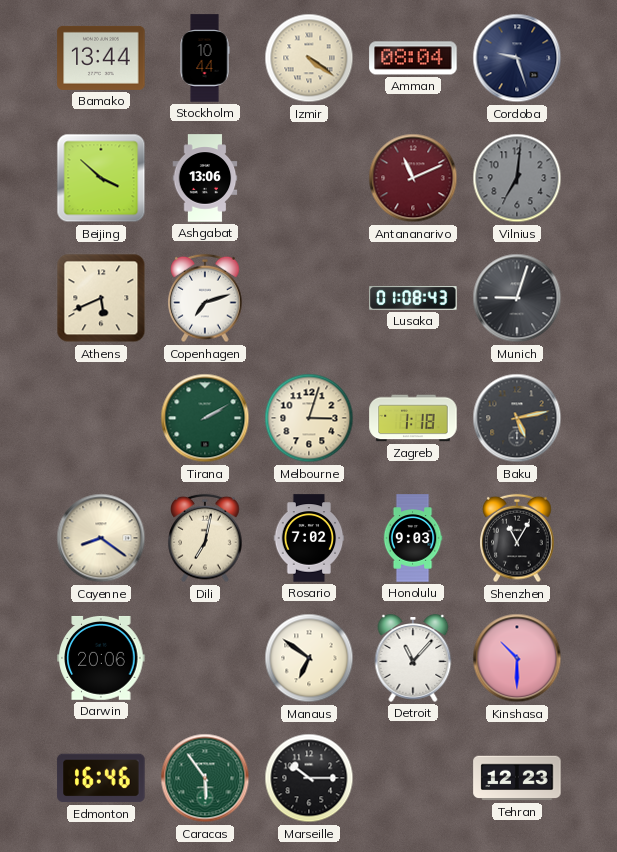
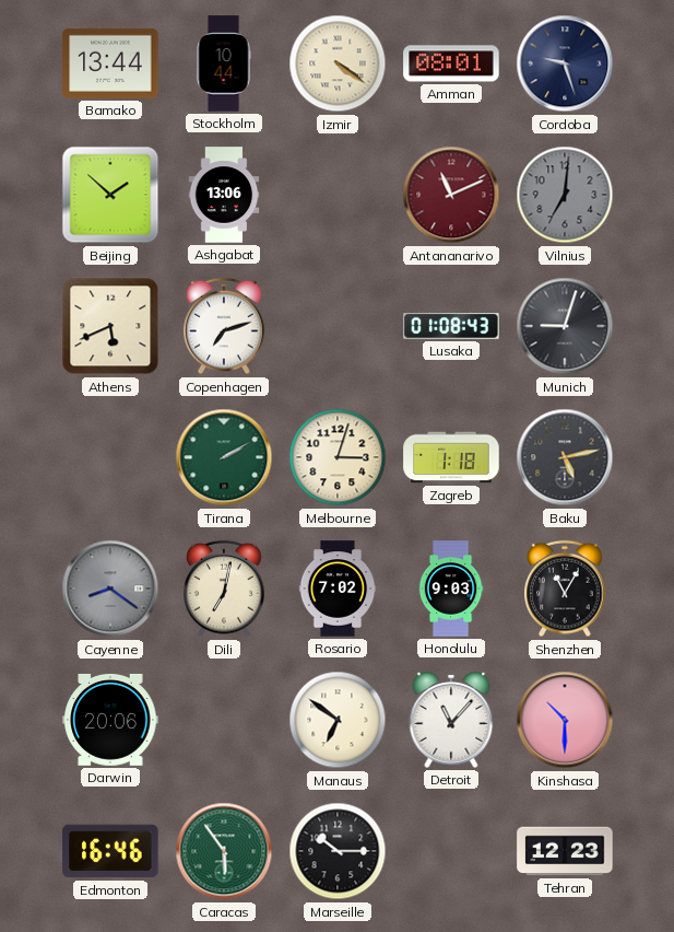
Amman: 08:04 -> 08:01
Beijing: 3:52 -> 1:52
Cayenne dial: cream -> grey
